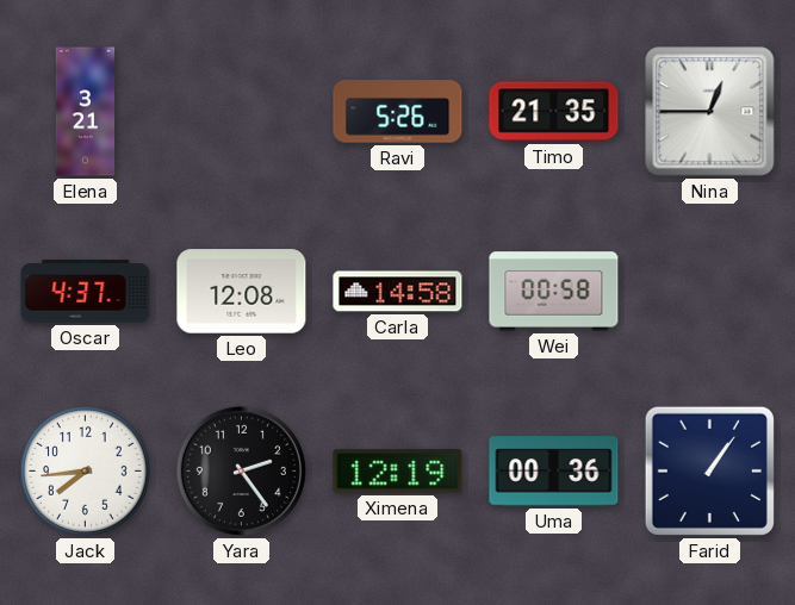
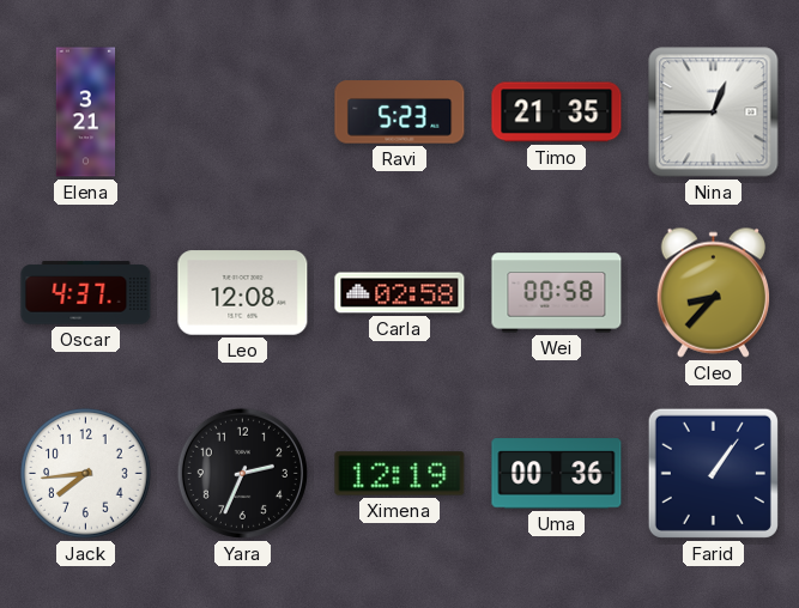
Ravi: 5:26 -> 5:23
Carla: 14:58 -> 02:58
Cleo: none -> 8:37
Yara: 2:24 -> 2:34
